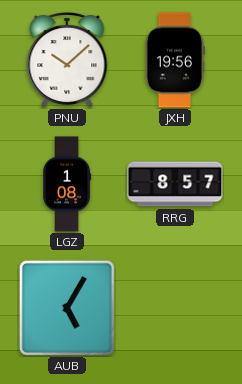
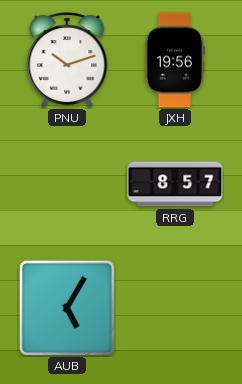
PNU: 10:08 -> 10:12
LGZ: 1:08 -> none
